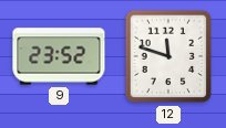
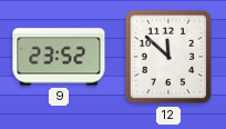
12: 11:48 -> 11:52
